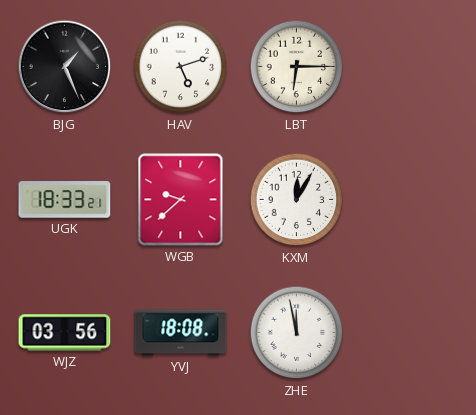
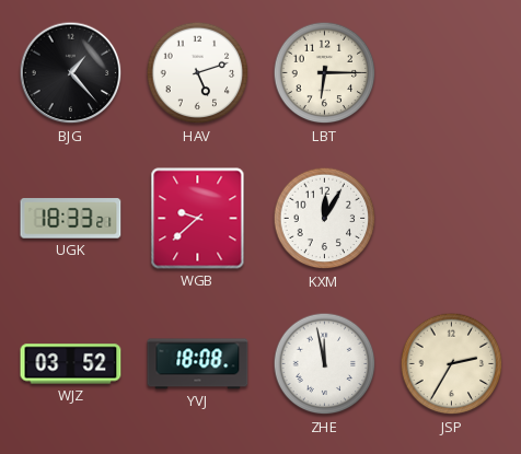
BJG: 1:26 -> 1:23
WJZ: 03:56 -> 03:52
JSP: none -> 2:35
